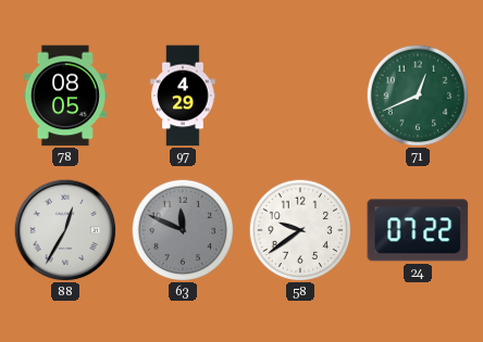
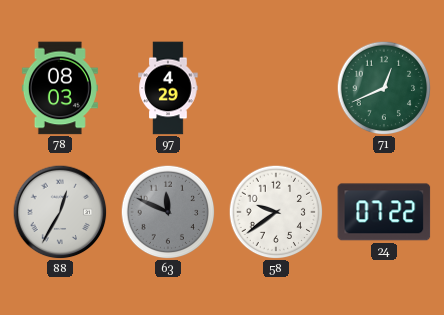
78: 08:05 -> 08:03
